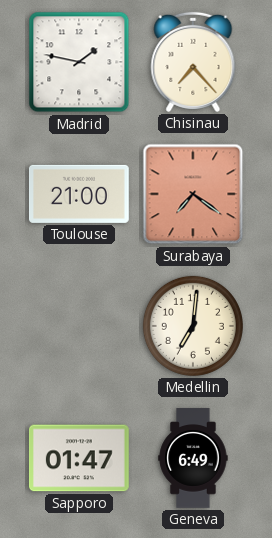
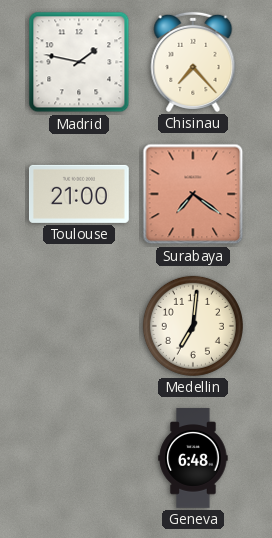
Sapporo: 01:47 -> none
Geneva: 6:49 -> 6:48
